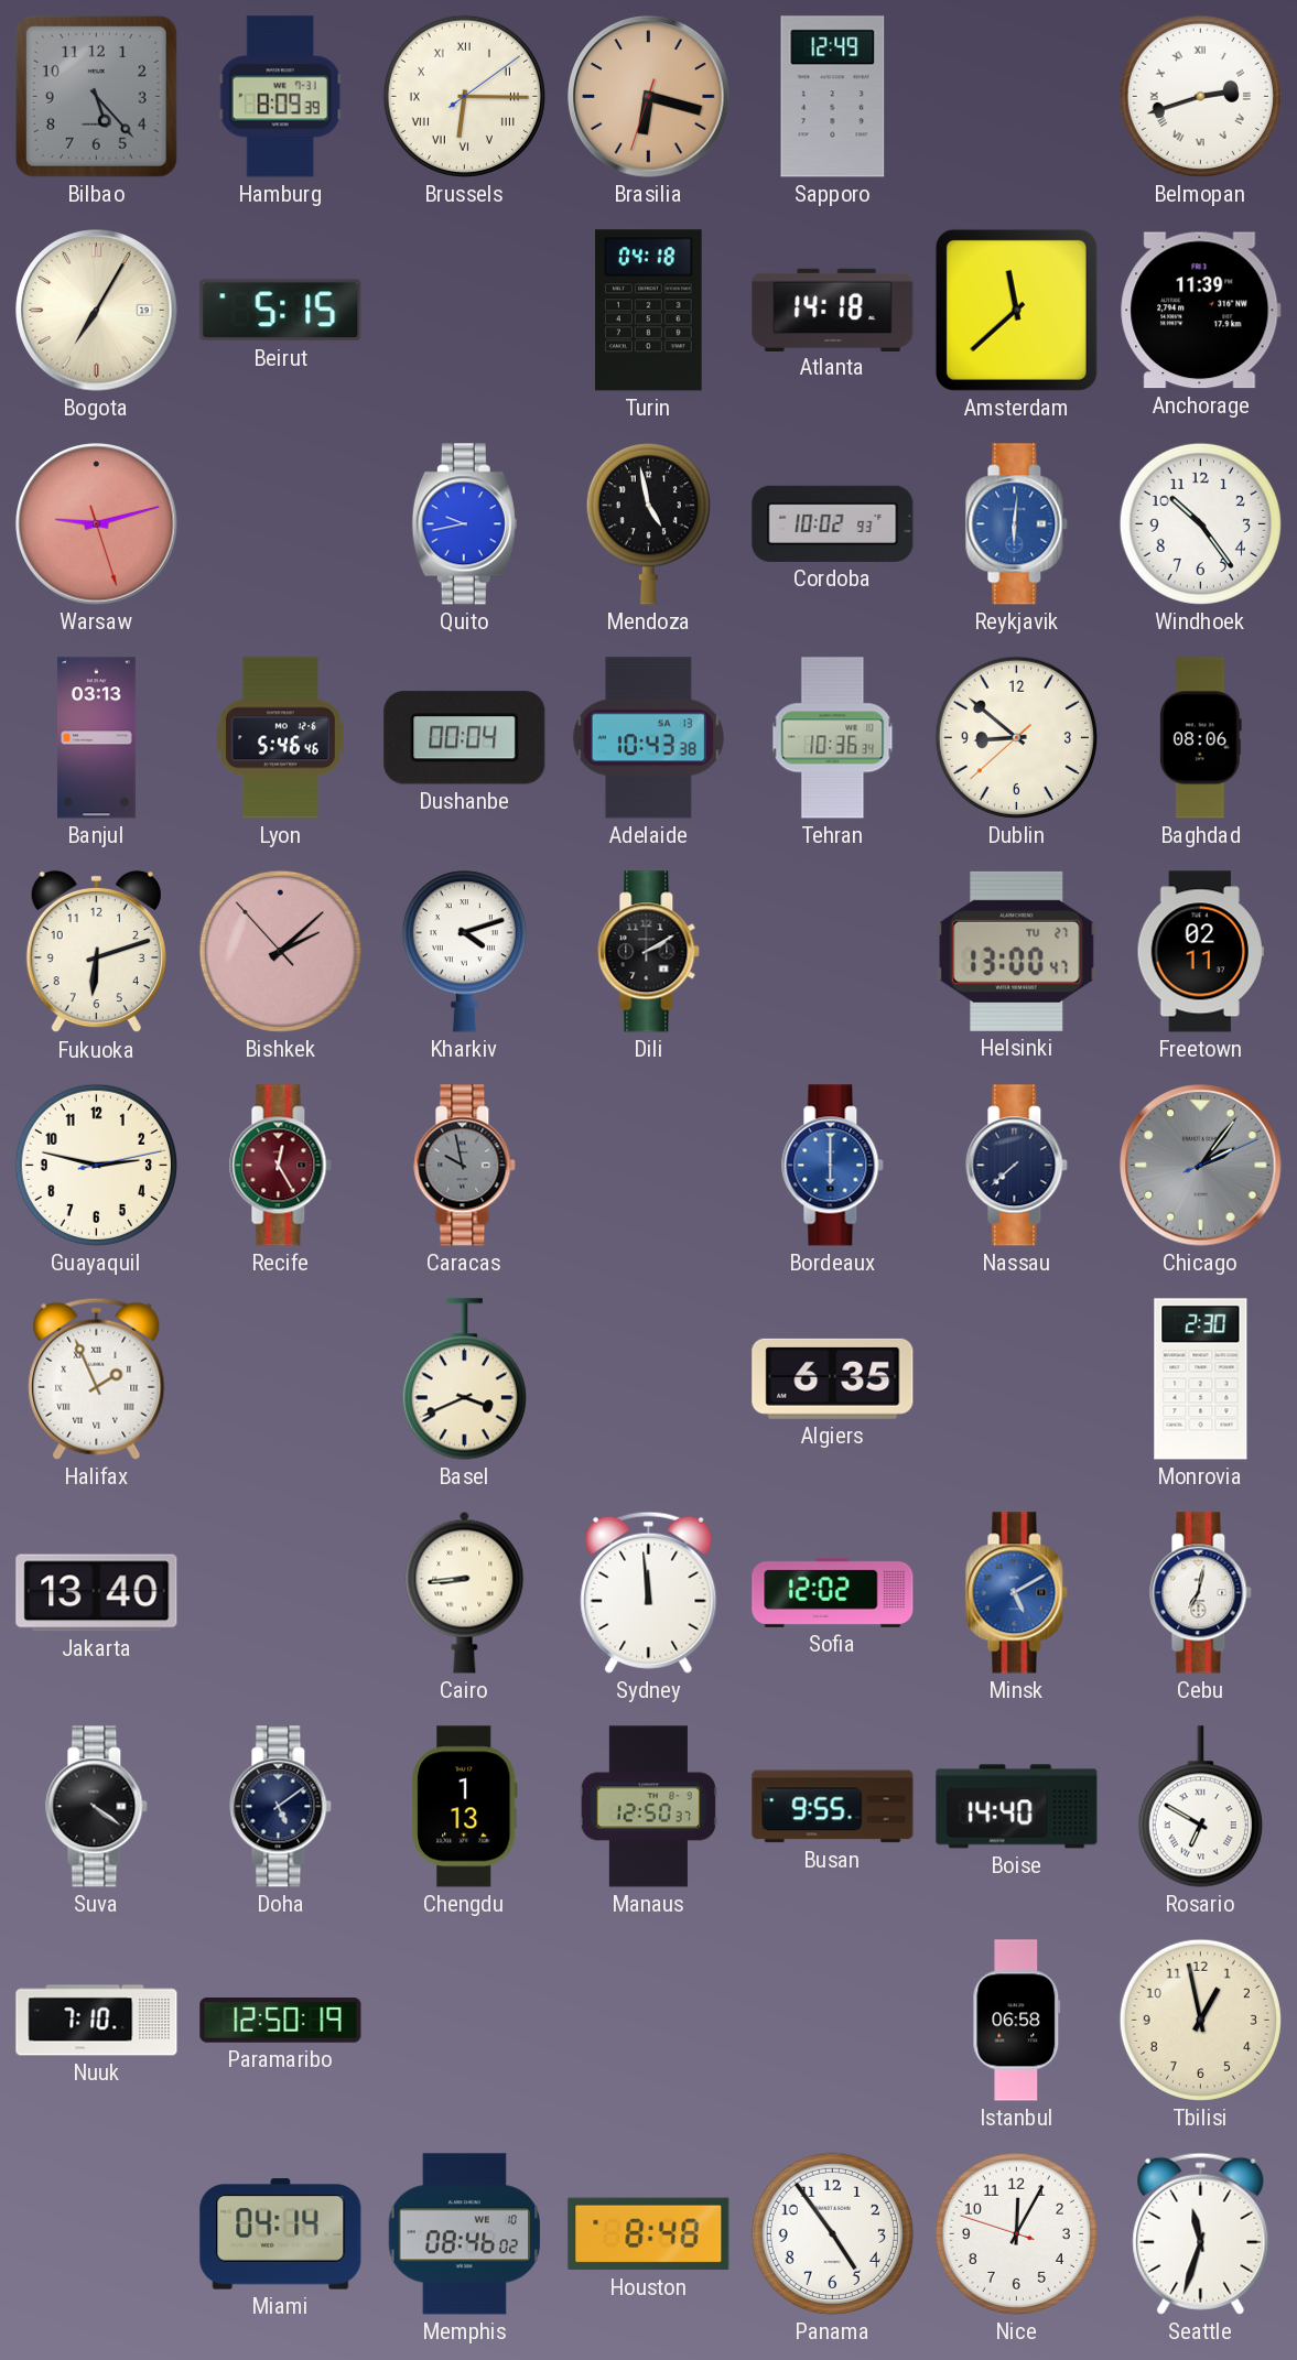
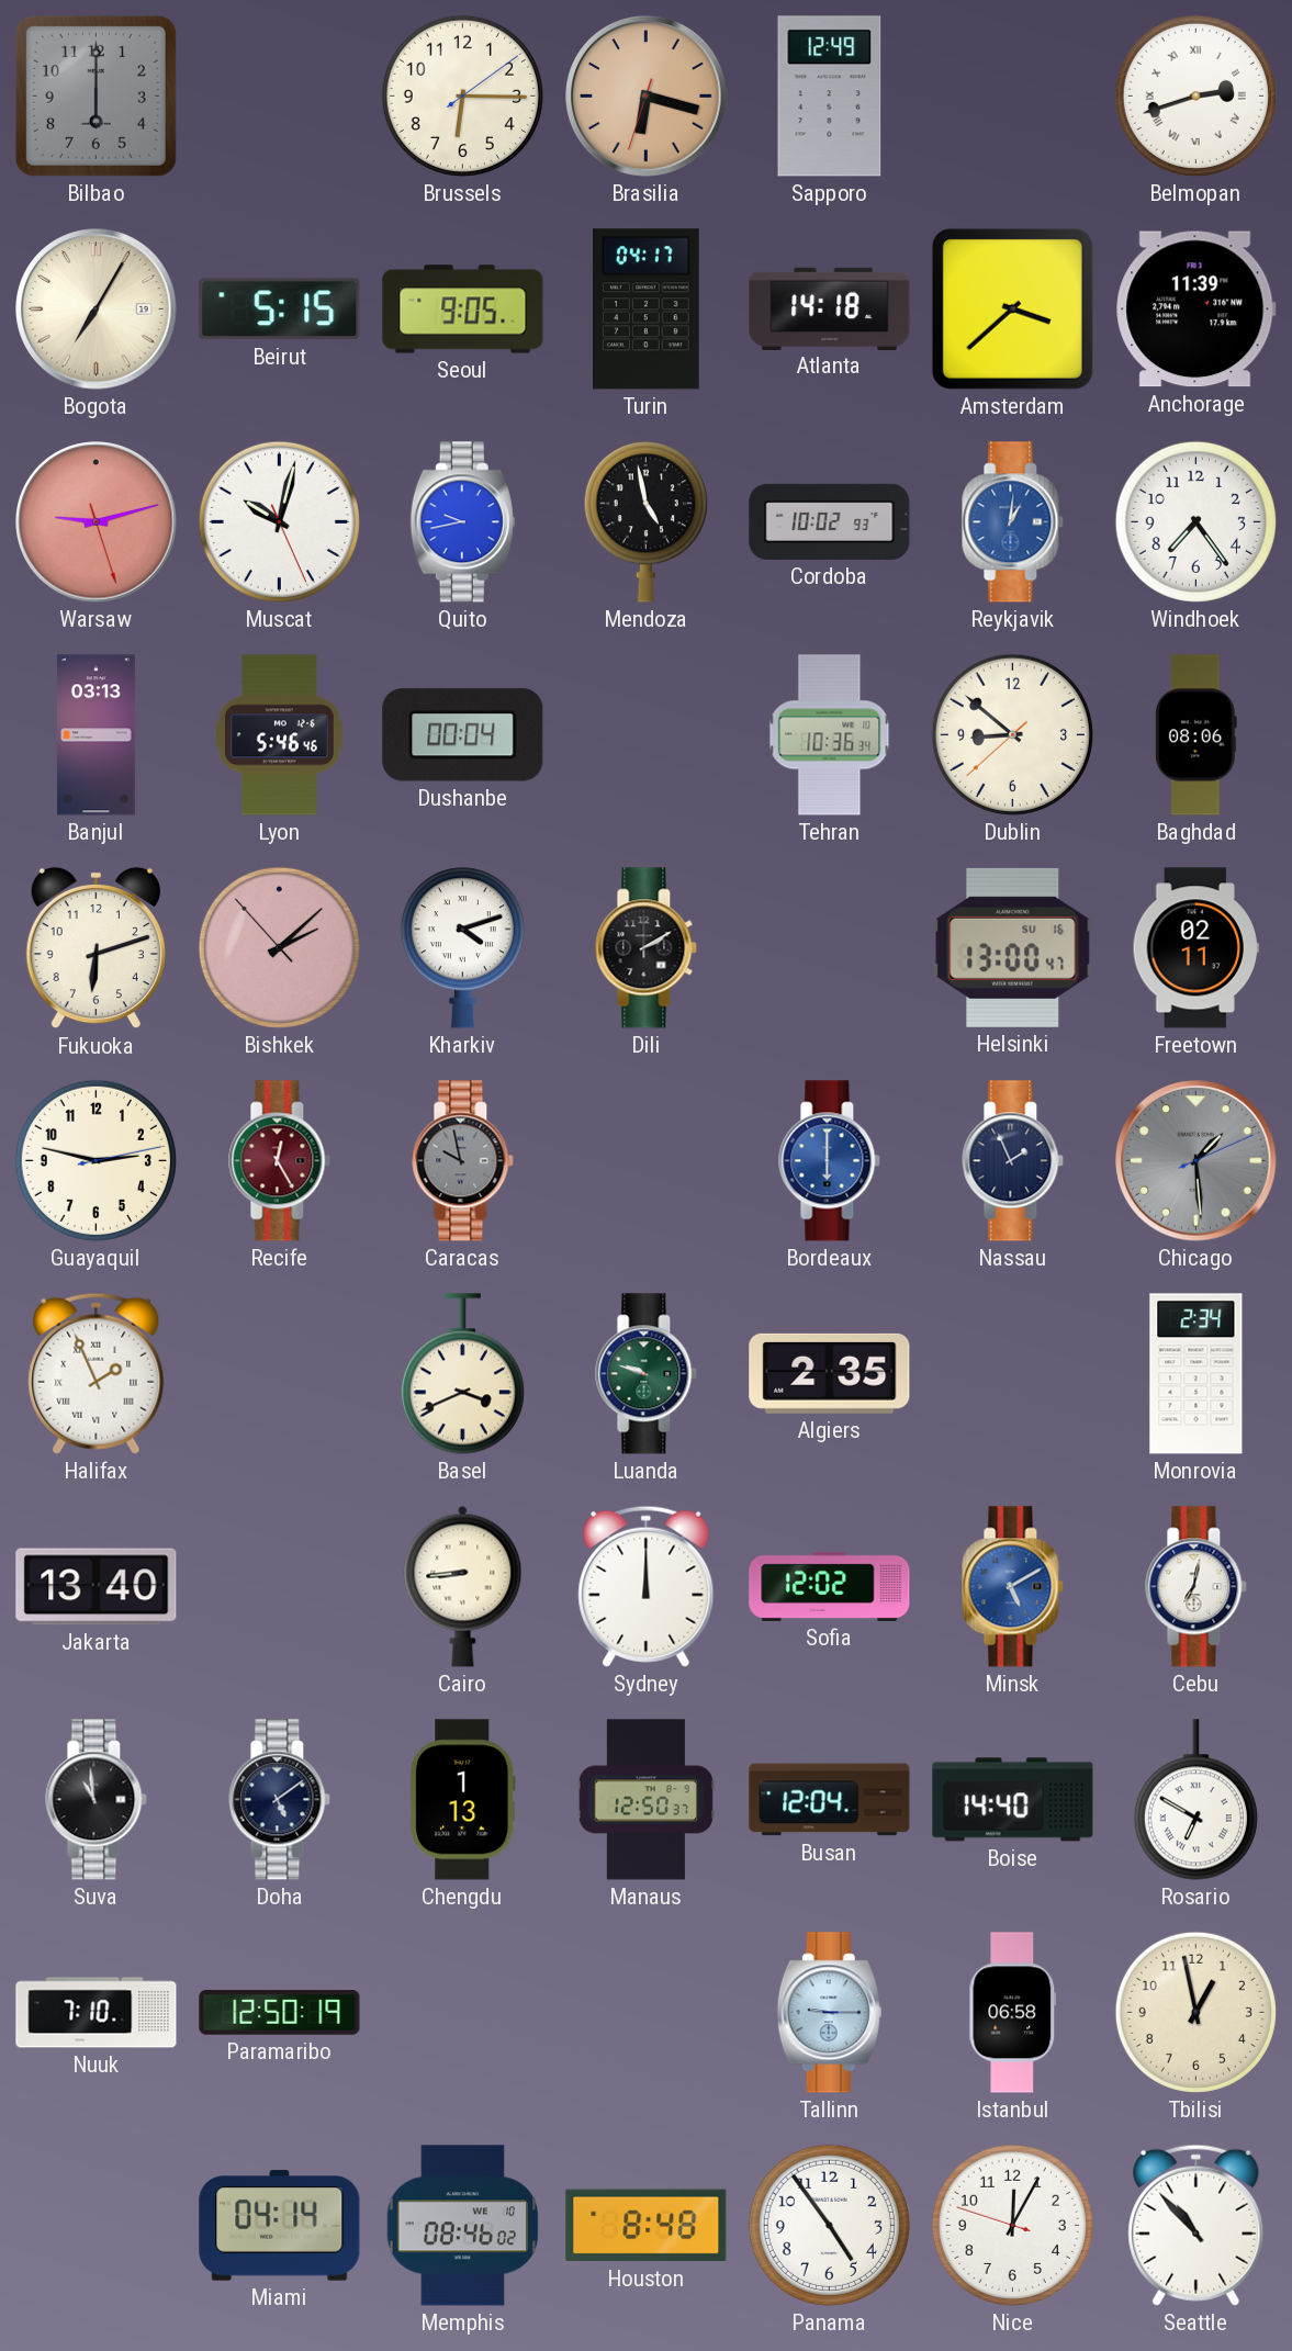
Bilbao: 5:23 -> 6:00
Hamburg: 8:09 -> none
Brussels numerals: Roman -> Arabic
Seoul: none -> 9:05
Turin: 04:18 -> 04:17
Amsterdam: 11:38 -> 3:38
Muscat: none -> 10:02
Reykjavik: 6:01 -> 1:01
Windhoek: 10:24 -> 7:24
Adelaide: 10:43 -> none
Helsinki date: TU 27 -> SU 16
Nassau: 7:38 -> 1:56
Chicago: 2:06 -> 1:29
Luanda: none -> 9:48
Algiers: 6:35 -> 2:35
Monrovia: 2:30 -> 2:34
Sydney: 11:59 -> 12:00
Suva: 4:21 -> 10:59
Busan: 9:55 -> 12:04
Tallinn: none -> 9:15
Seattle: 11:33 -> 10:53
